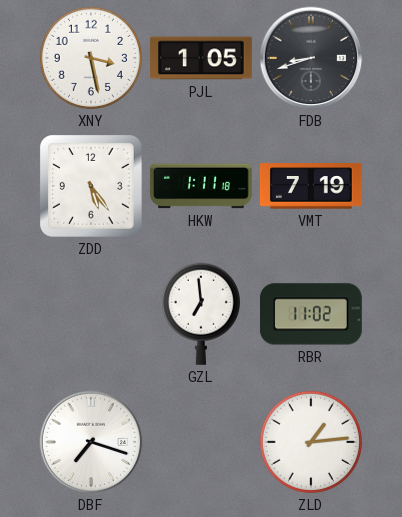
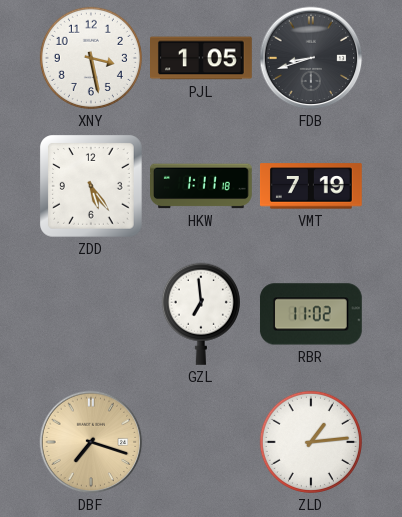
DBF dial: white -> champagne
